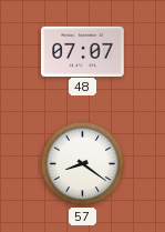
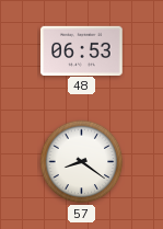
48: 07:07 -> 06:53
